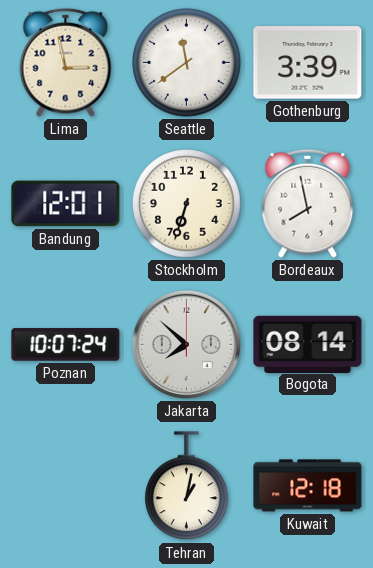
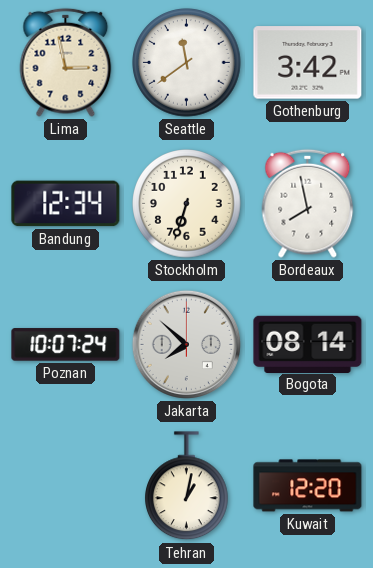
Gothenburg: 3:39 -> 3:42
Bandung: 12:01 -> 12:34
Kuwait: 12:18 -> 12:20
